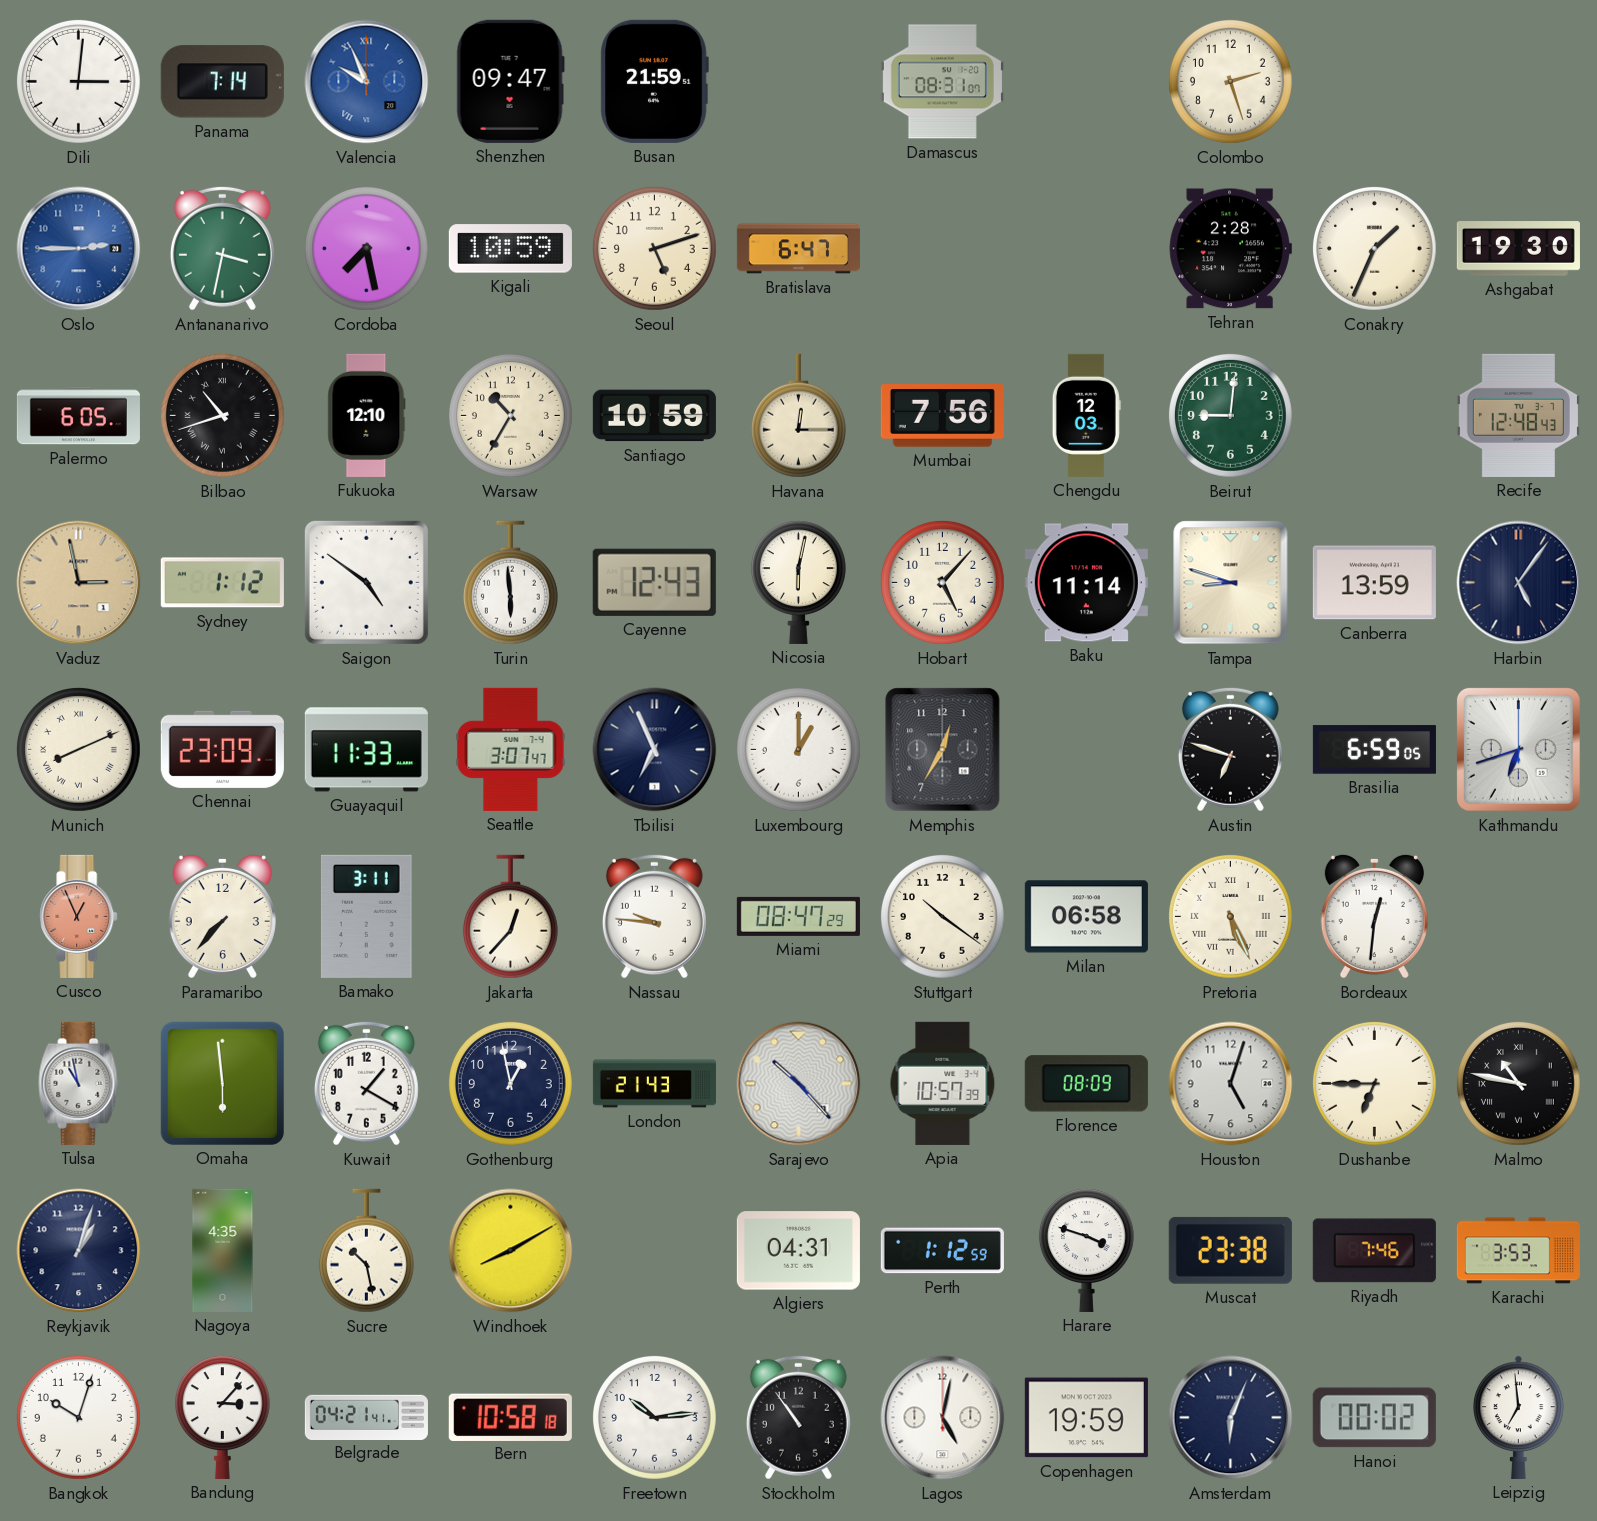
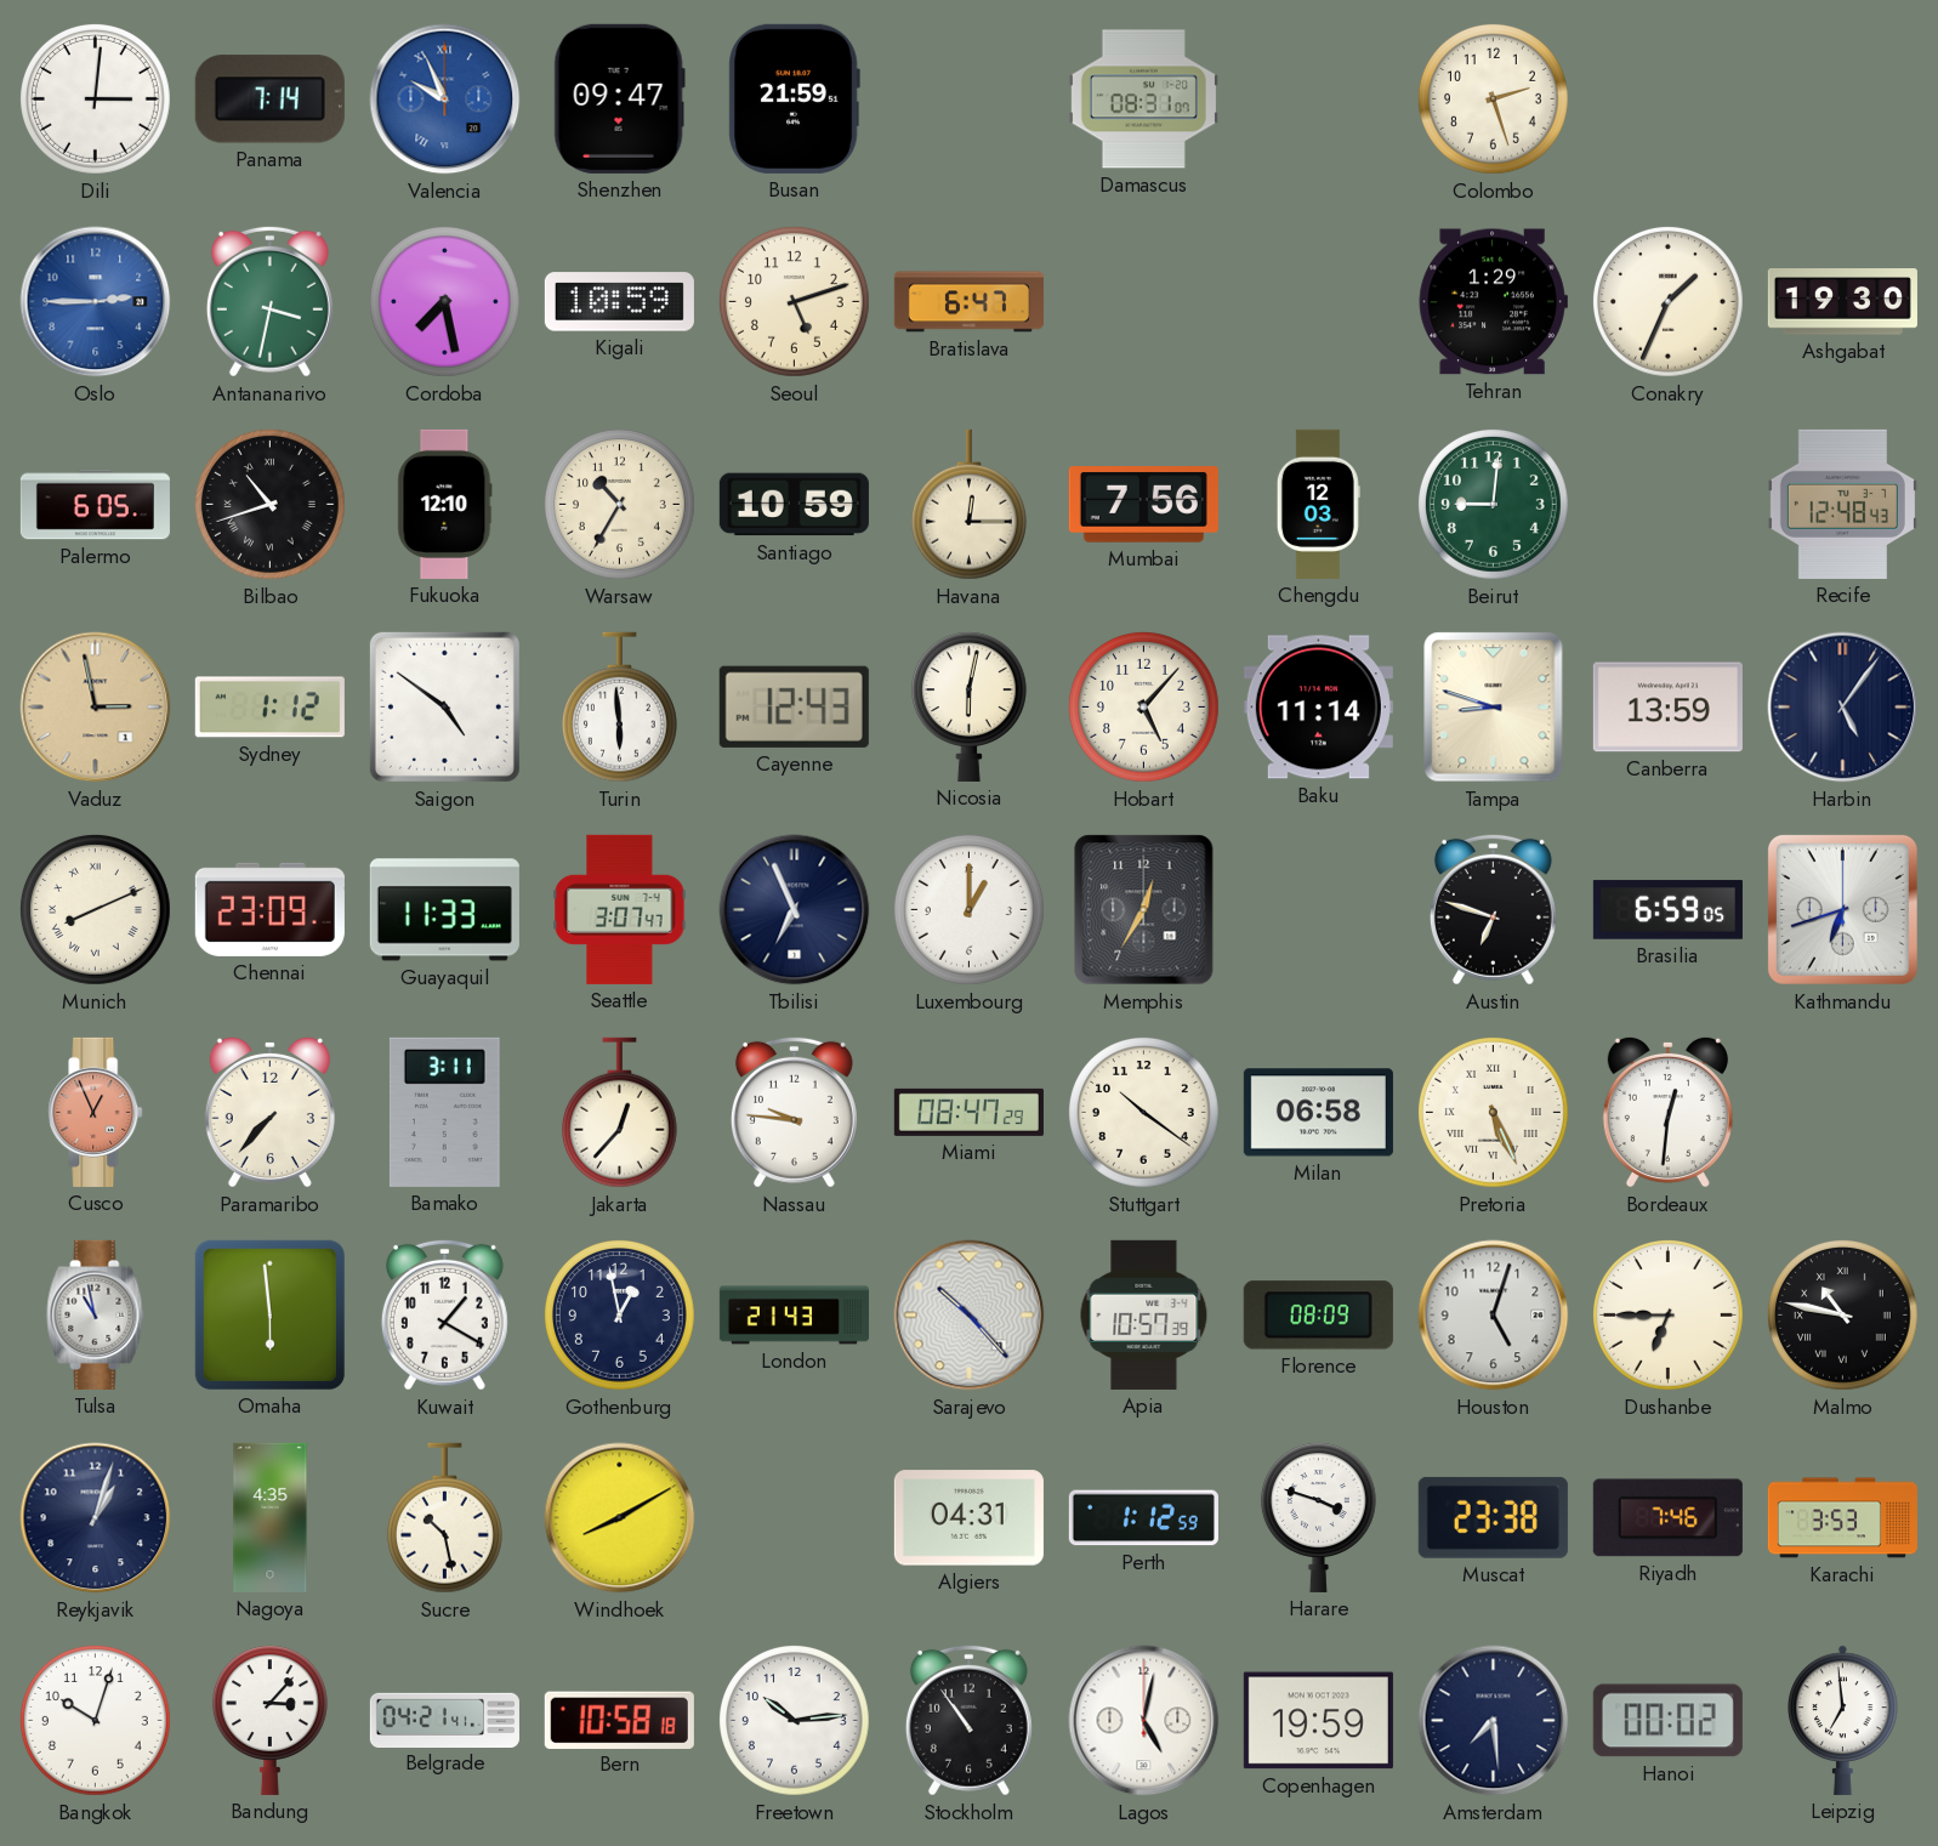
Tehran: 2:28 -> 1:29
Amsterdam: 6:04 -> 7:29
